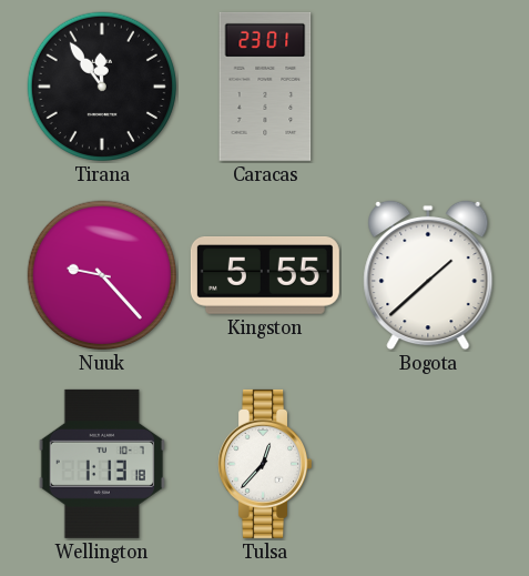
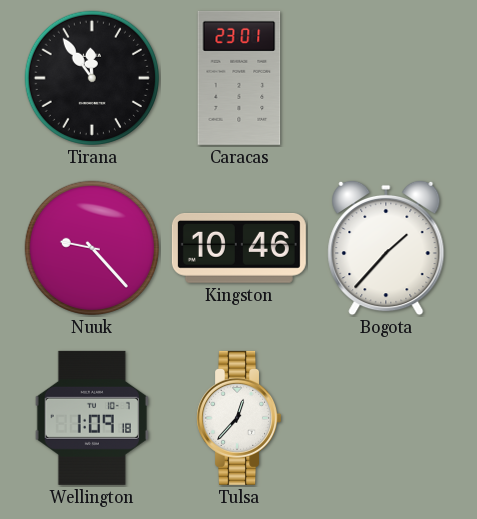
Kingston: 5:55 -> 10:46
Bogota: 1:38 -> 1:37
Wellington: 1:13 -> 1:09
